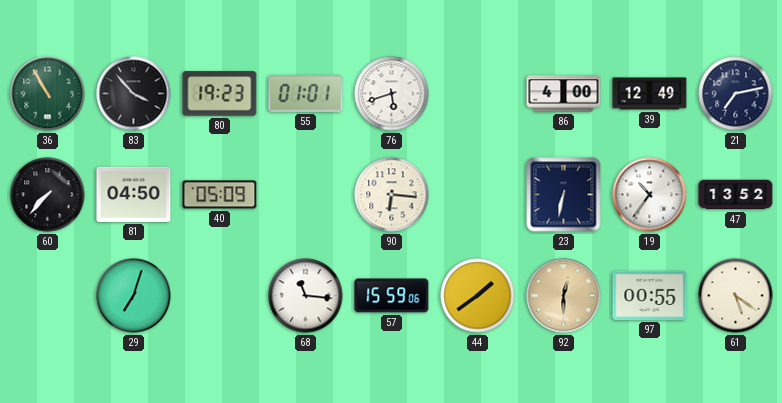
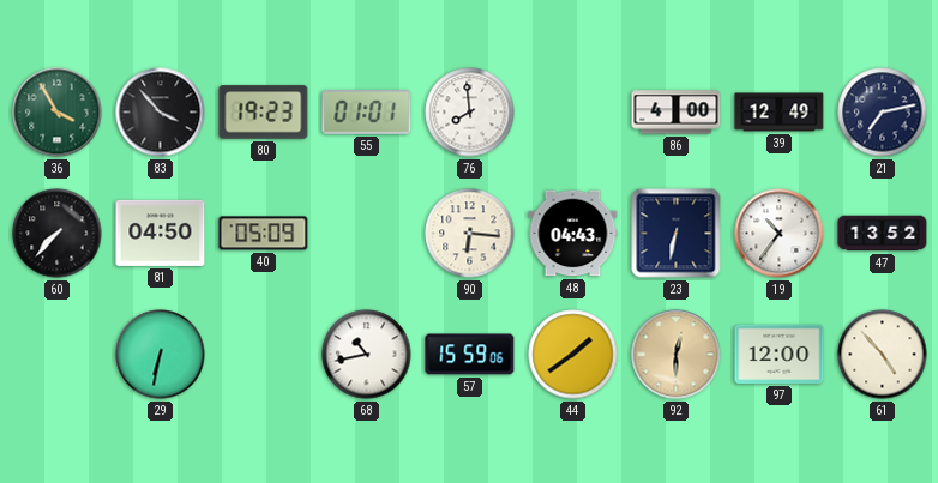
36: 10:55 -> 3:55
76: 5:42 -> 7:59
48: none -> 04:43
29: 7:03 -> 6:32
68: 11:16 -> 10:43
97: 00:55 -> 12:00
61: 5:21 -> 4:53
